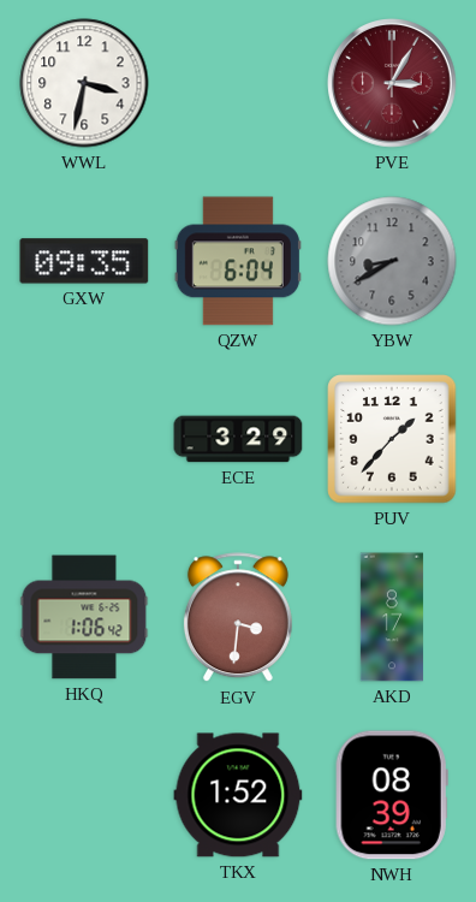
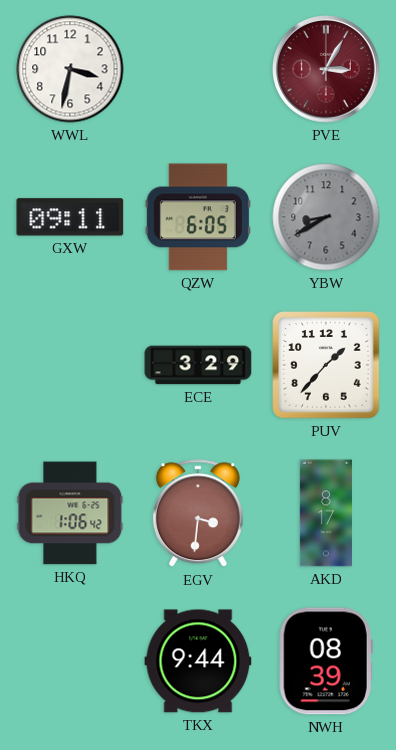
GXW: 09:35 -> 09:11
QZW: 6:04 -> 6:05
TKX: 1:52 -> 9:44
